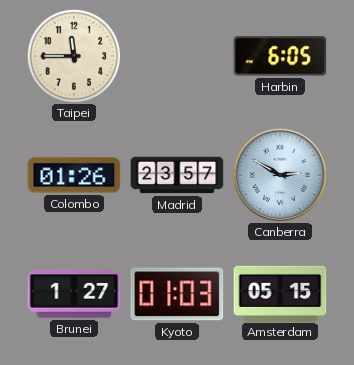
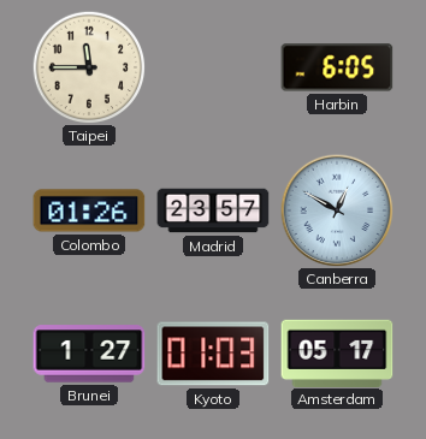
Canberra: 2:50 -> 12:50
Amsterdam: 05:15 -> 05:17
